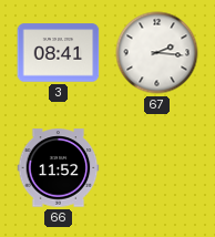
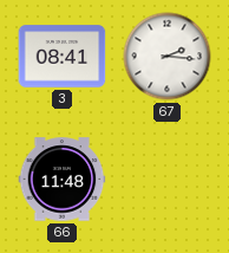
66: 11:52 -> 11:48
